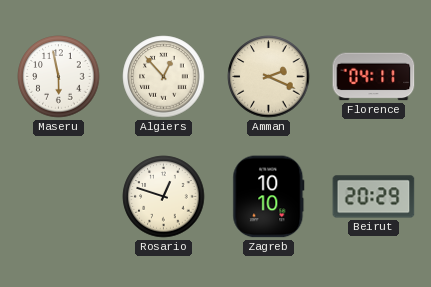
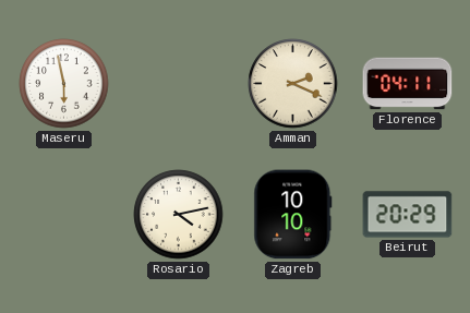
Algiers: 12:53 -> none
Rosario: 12:48 -> 4:13
